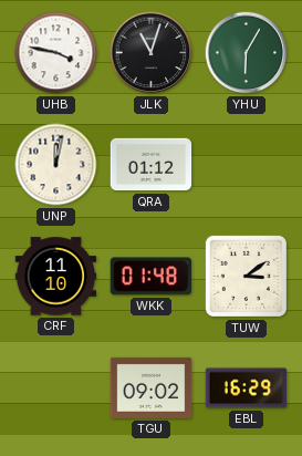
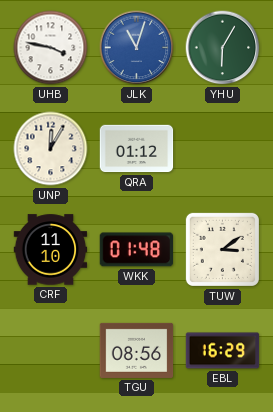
JLK dial: black -> blue
UNP: 12:02 -> 12:05
TGU: 09:02 -> 08:56
